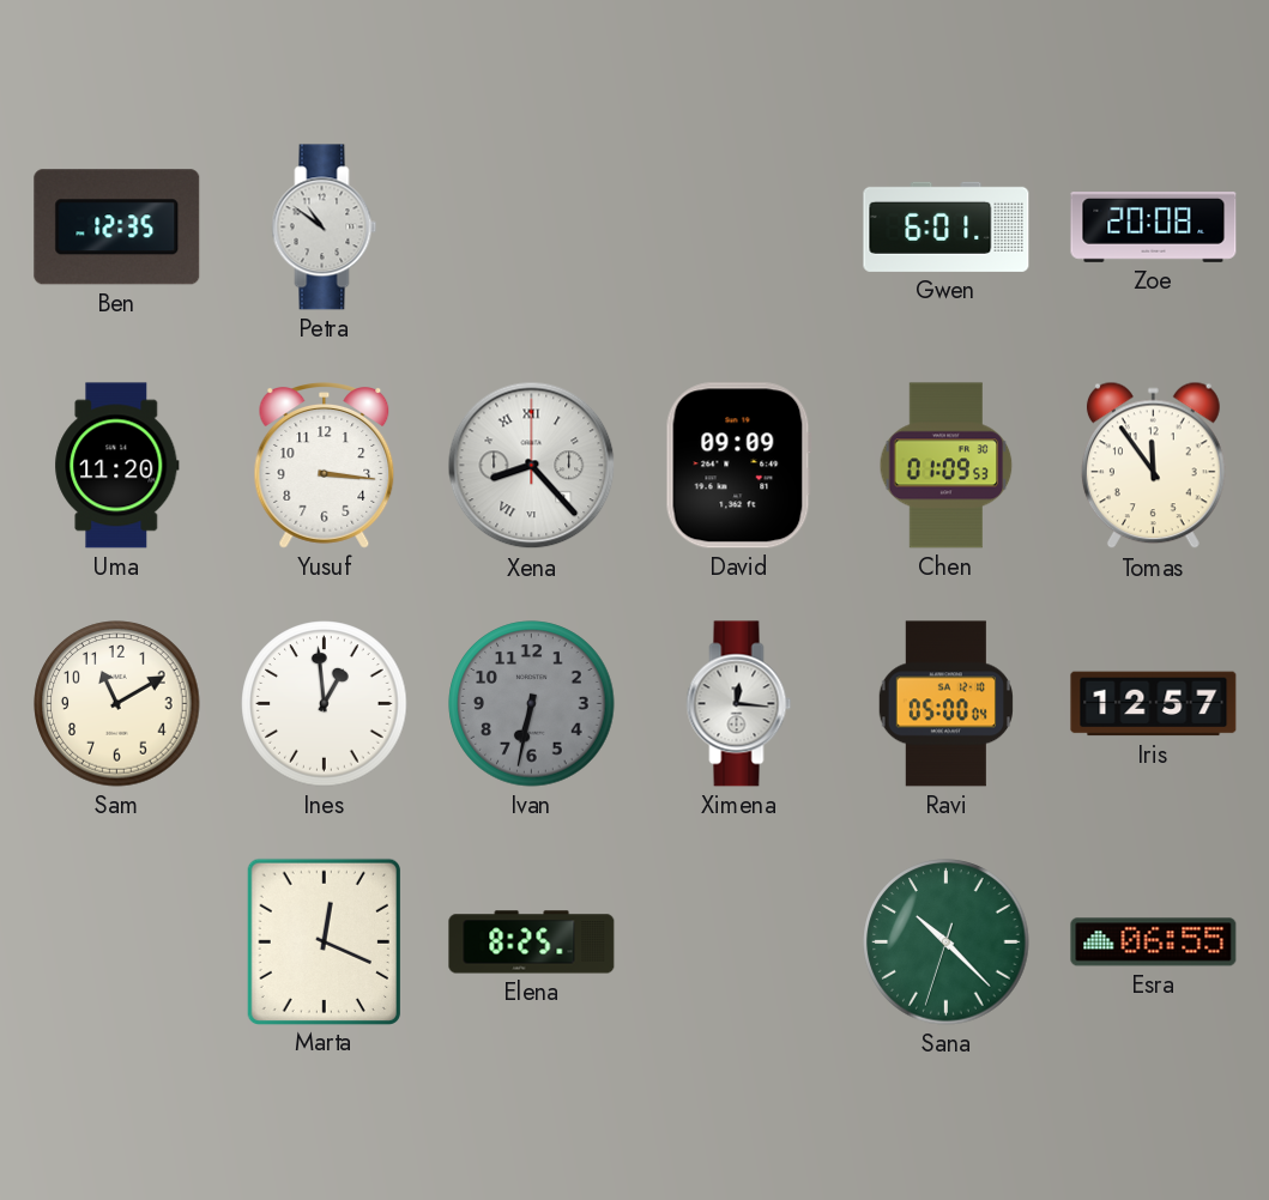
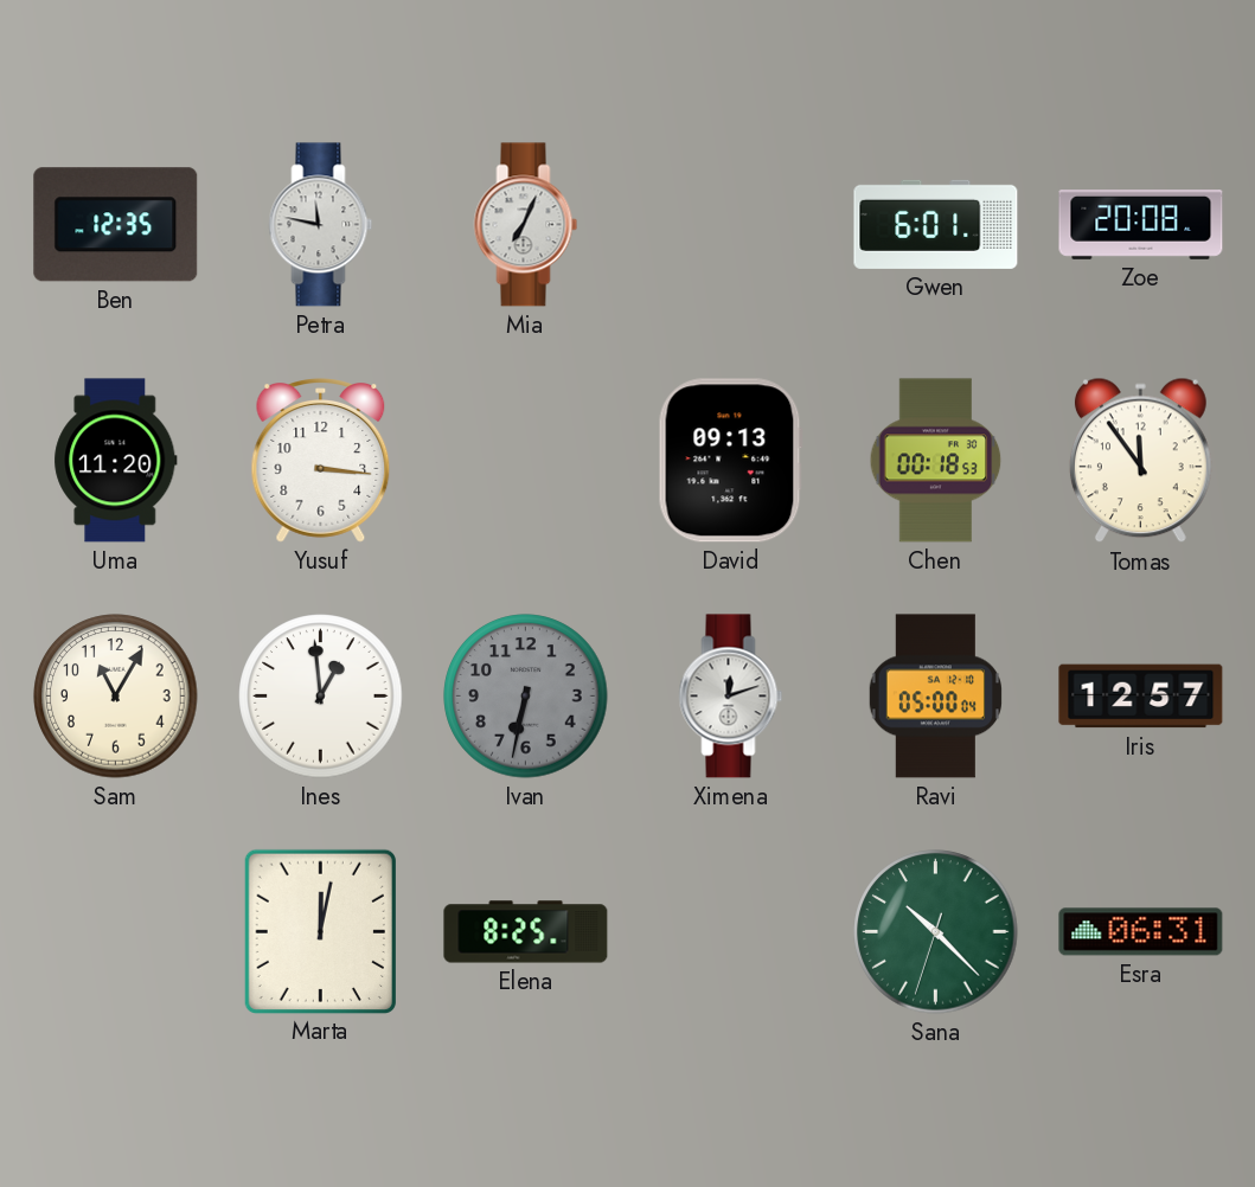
Petra: 10:51 -> 11:47
Mia: none -> 7:04
Xena: 8:23 -> none
David: 09:09 -> 09:13
Chen: 01:09 -> 00:18
Sam: 11:10 -> 11:05
Ximena: 12:16 -> 12:12
Marta: 12:19 -> 12:02
Esra: 06:55 -> 06:31
